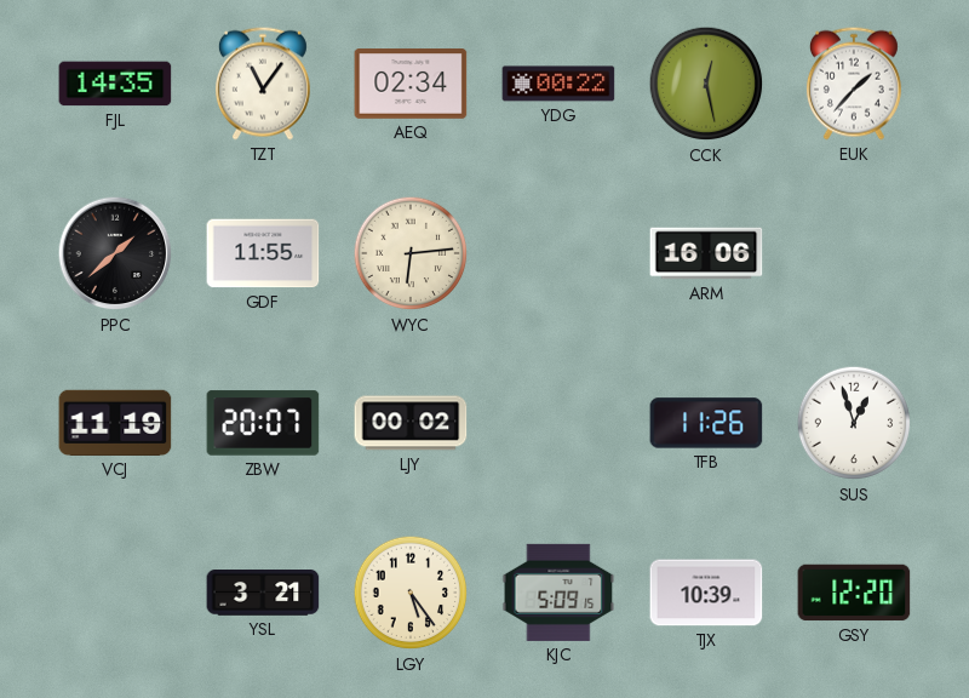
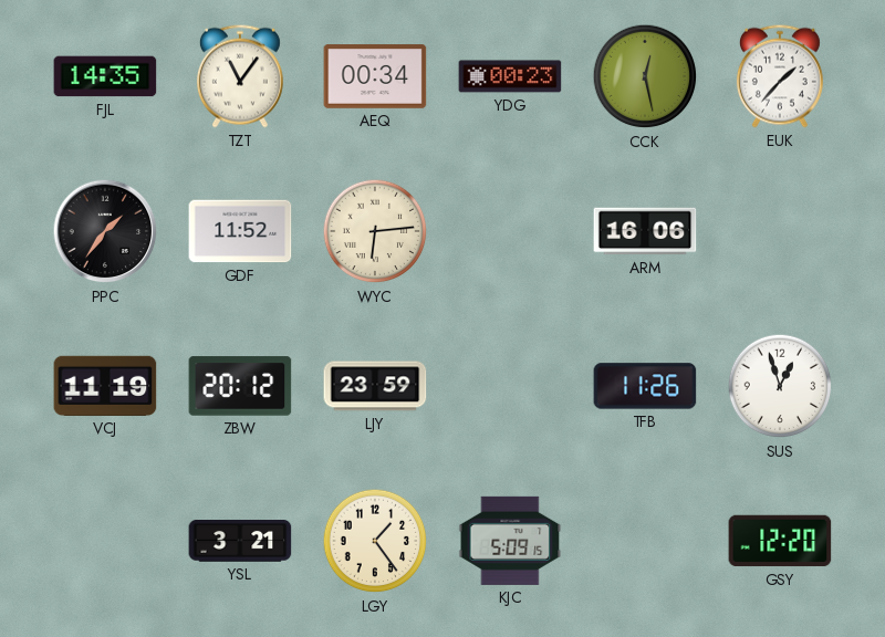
AEQ: 02:34 -> 00:34
YDG: 00:22 -> 00:23
PPC: 1:38 -> 1:36
GDF: 11:55 -> 11:52
ZBW: 20:07 -> 20:12
LJY: 00:02 -> 23:59
LGY: 5:24 -> 1:24
TJX: 10:39 -> none
